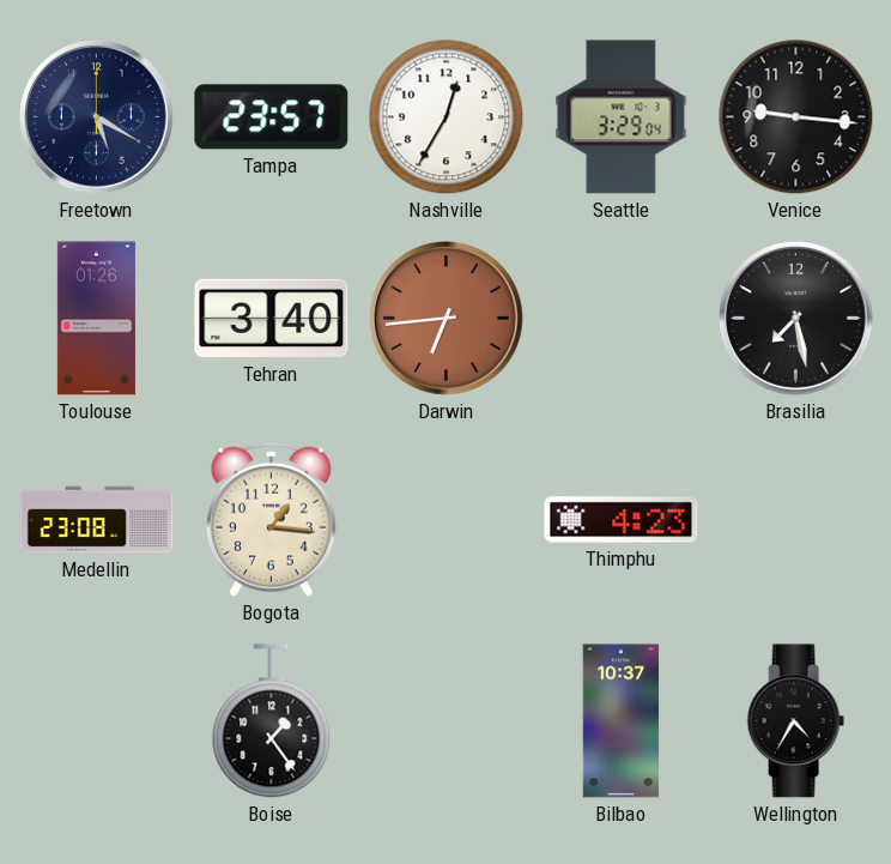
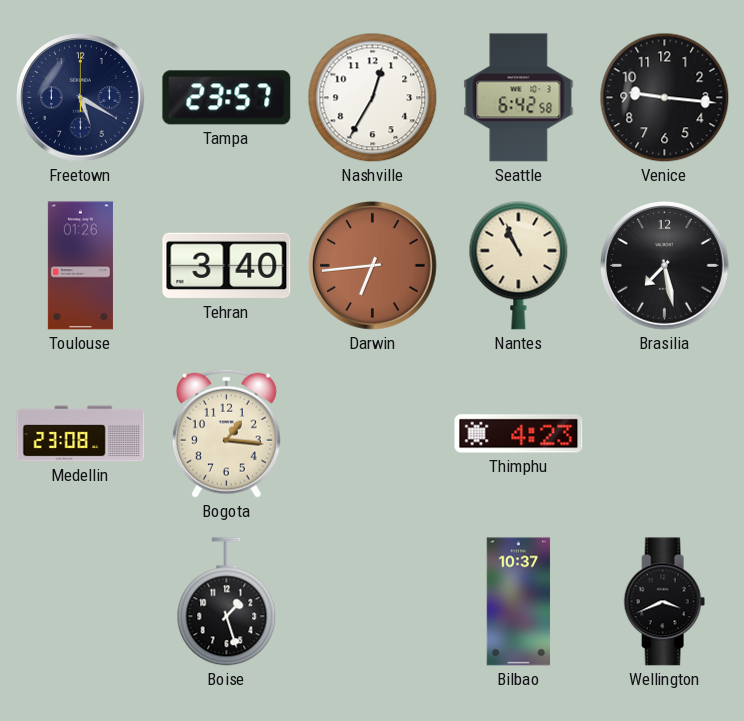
Seattle: 3:29 -> 6:42
Nantes: none -> 10:56
Boise: 1:24 -> 1:27
Wellington: 4:35 -> 3:41
